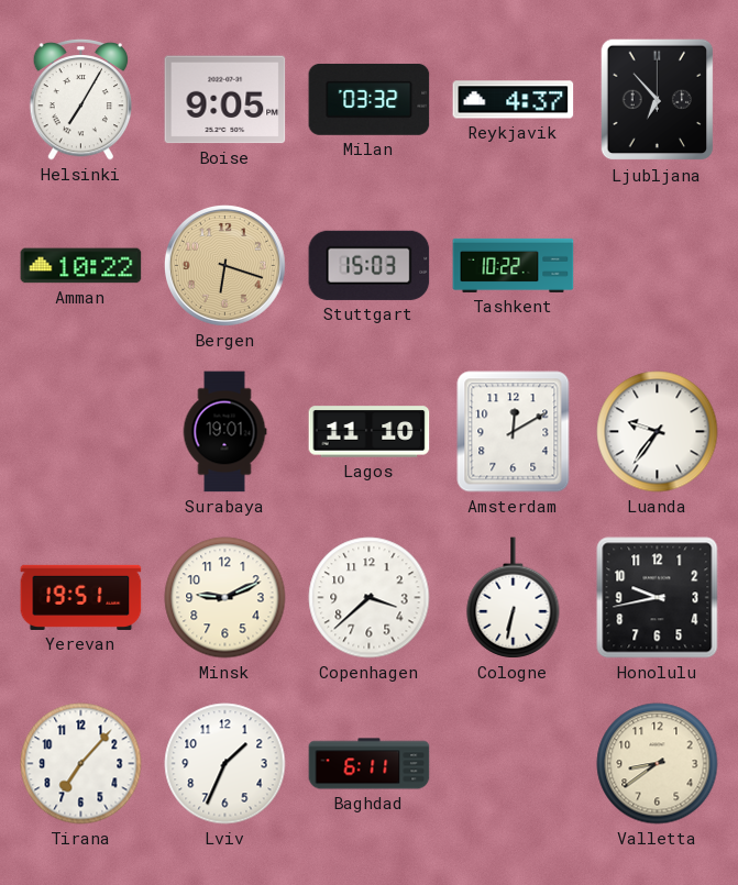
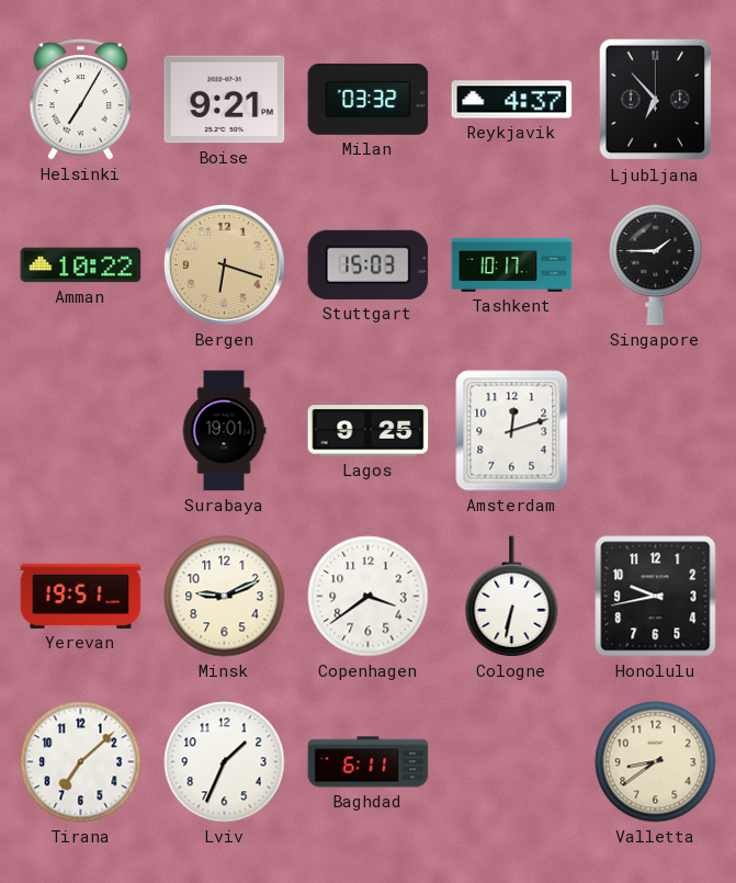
Boise: 9:05 -> 9:21
Tashkent: 10:22 -> 10:17
Singapore: none -> 1:45
Lagos: 11:10 -> 9:25
Amsterdam: 12:10 -> 12:12
Luanda: 9:36 -> none
Copenhagen: 3:38 -> 3:39
Tirana: 7:07 -> 7:08
